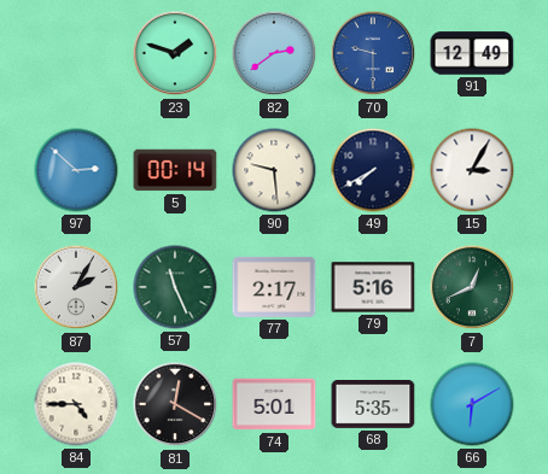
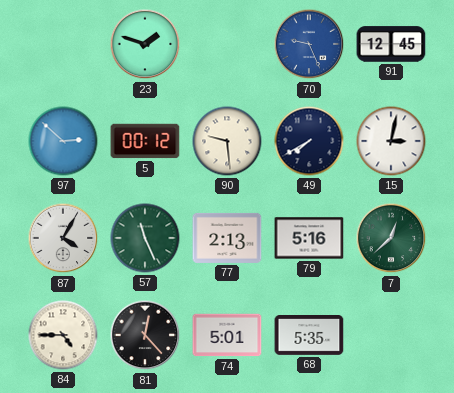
82: 2:39 -> none
70: 9:30 -> 9:26
91: 12:49 -> 12:45
5: 00:14 -> 00:12
15: 3:05 -> 3:02
87: 2:05 -> 4:05
77: 2:17 -> 2:13
7: 12:41 -> 12:38
81: 12:20 -> 12:23
66: 6:10 -> none
